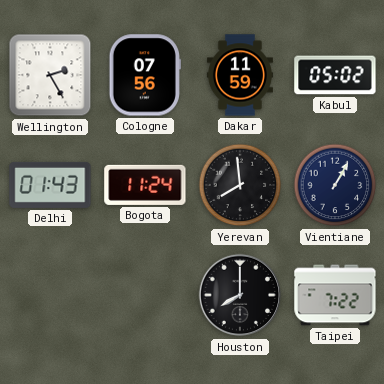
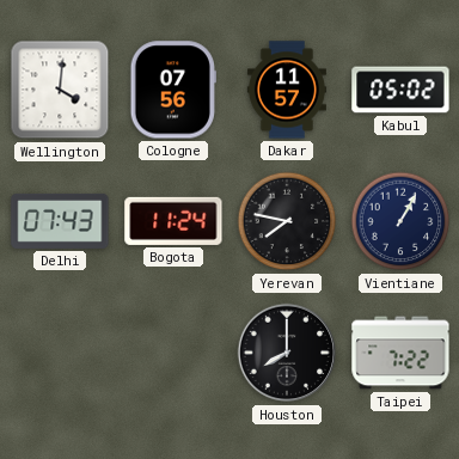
Wellington: 2:25 -> 4:01
Dakar: 11:59 -> 11:57
Delhi: 01:43 -> 07:43
Yerevan: 7:59 -> 7:47
